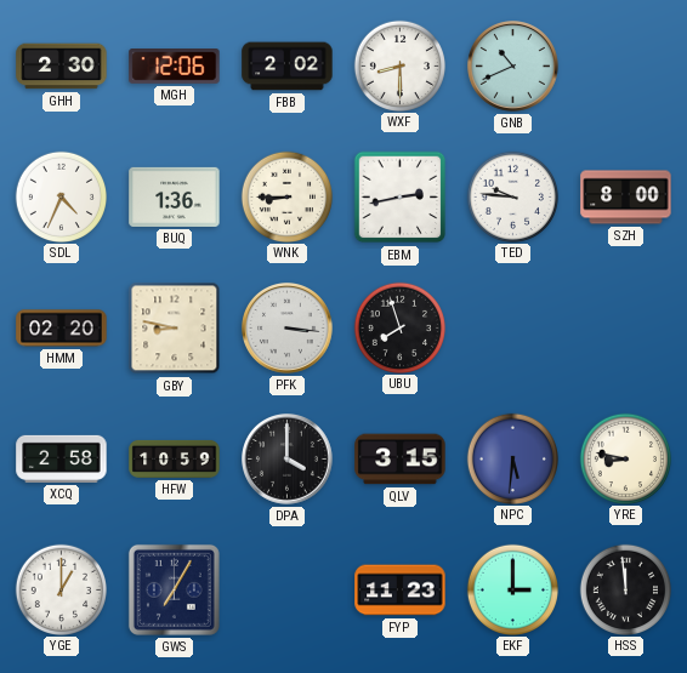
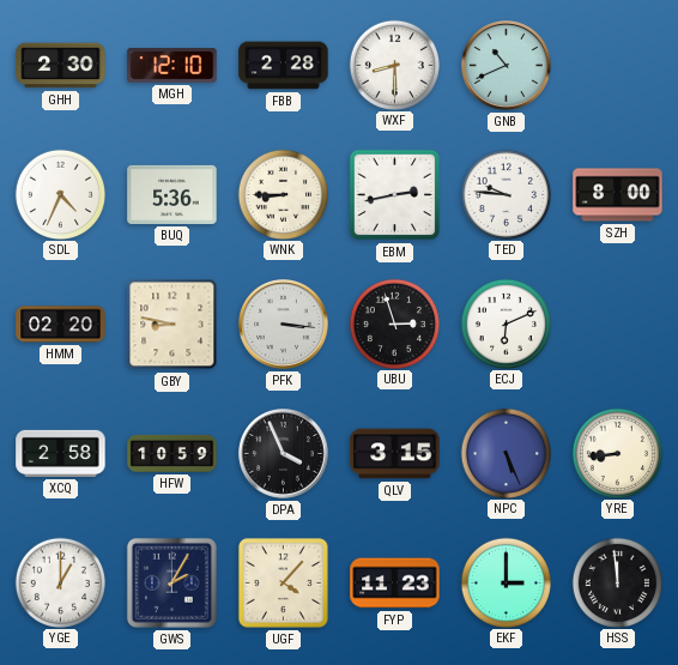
MGH: 12:06 -> 12:10
FBB: 2:02 -> 2:28
BUQ: 1:36 -> 5:36
UBU: 7:57 -> 2:57
ECJ: none -> 6:11
DPA: 4:00 -> 3:56
NPC: 5:31 -> 5:26
YRE: 8:47 -> 8:44
GWS: 7:05 -> 2:05
UGF: none -> 4:07
